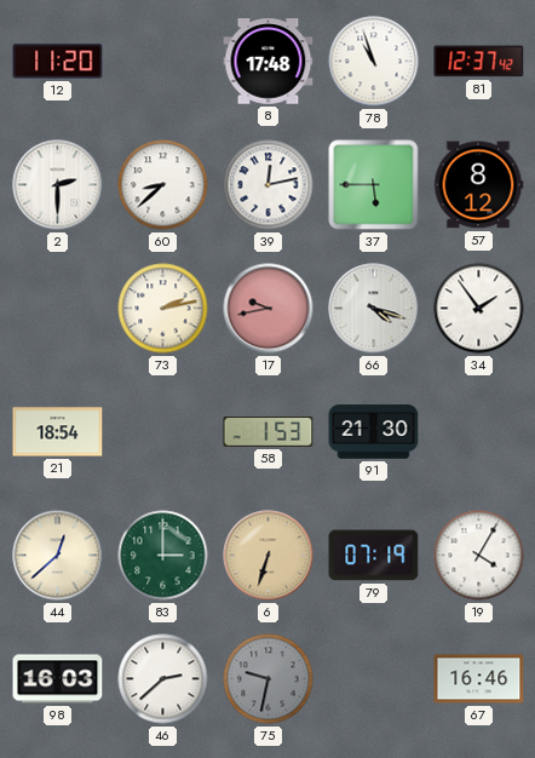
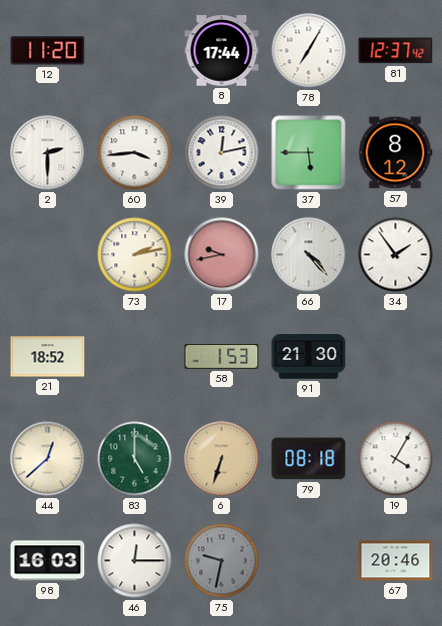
8: 17:48 -> 17:44
78: 10:57 -> 7:05
60: 8:38 -> 3:44
66: 4:18 -> 4:23
21: 18:54 -> 18:52
83: 3:00 -> 5:00
79: 07:19 -> 08:18
46: 2:38 -> 12:15
67: 16:46 -> 20:46
